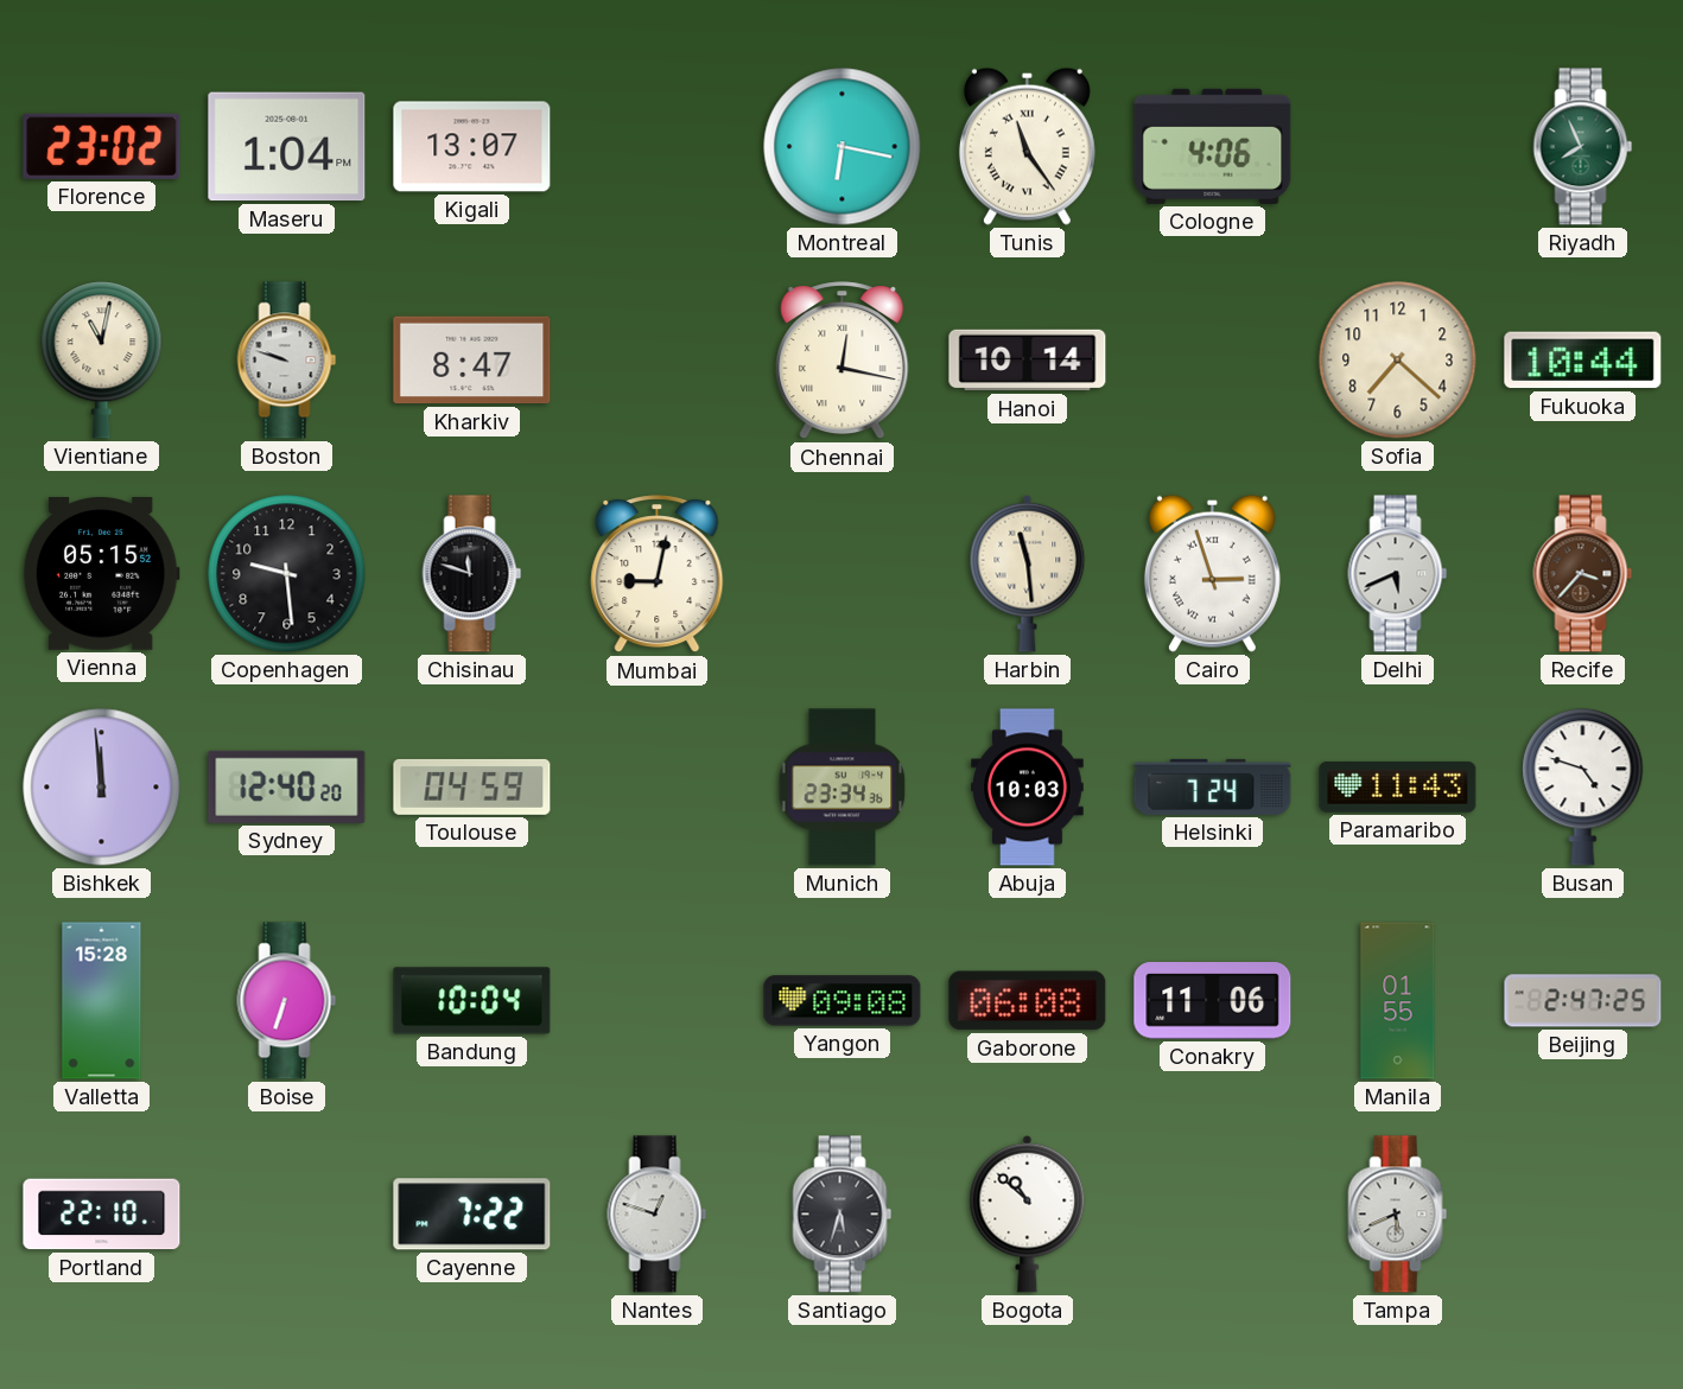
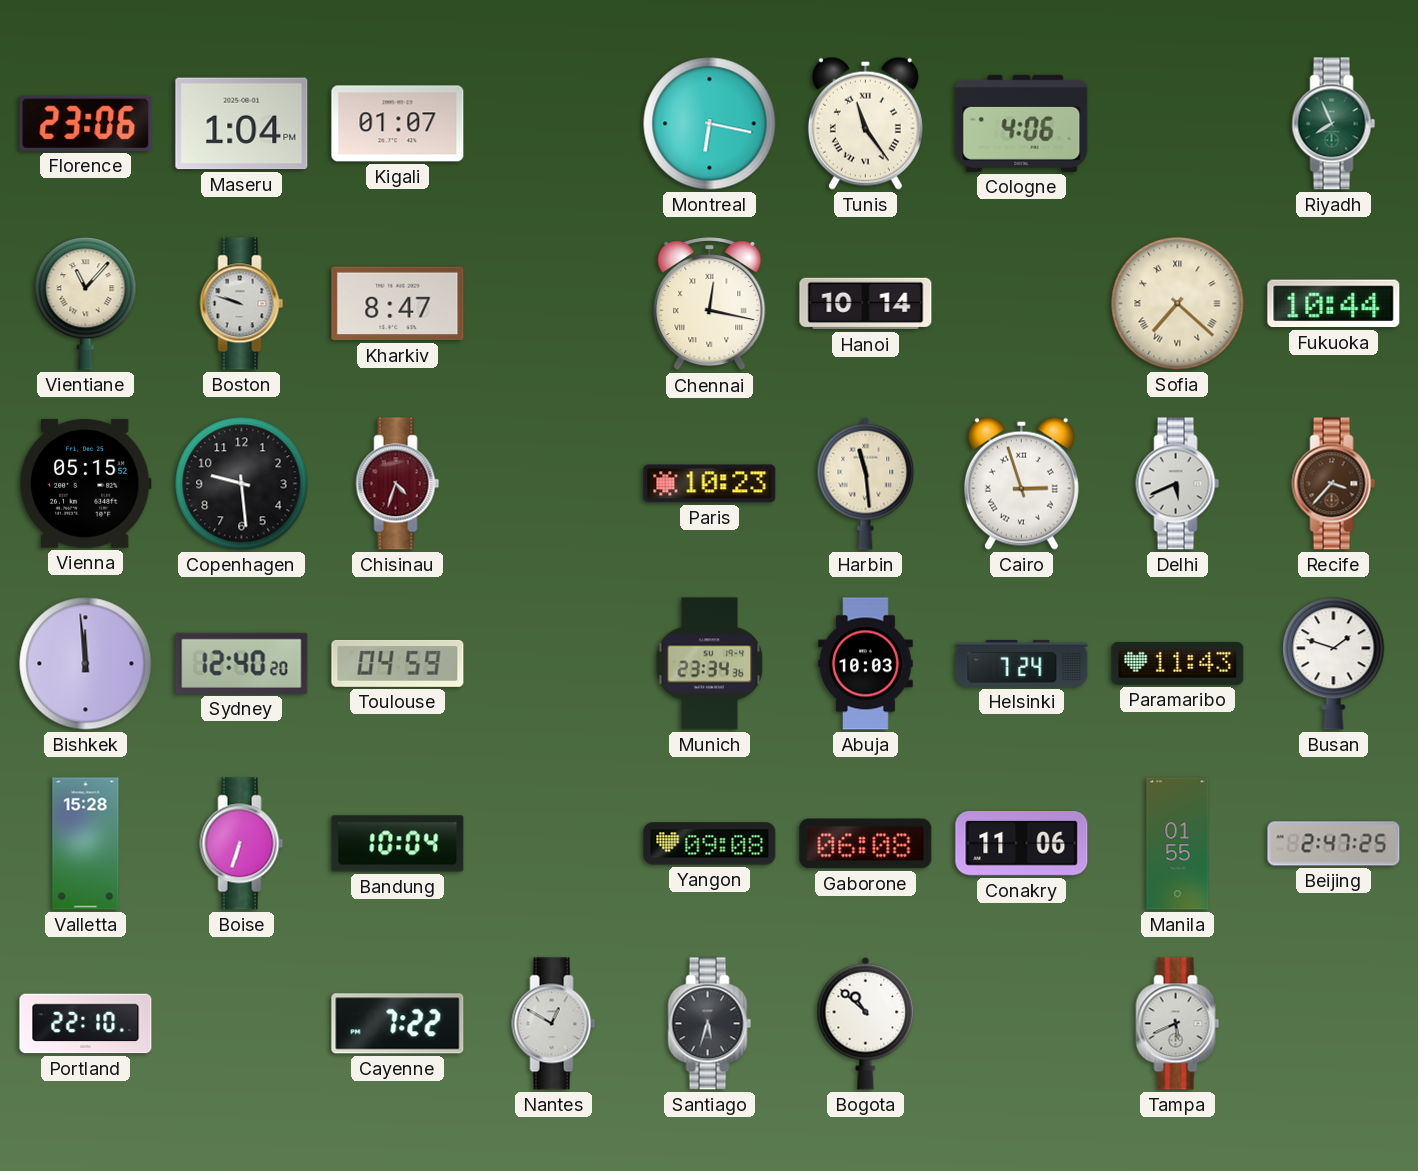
Florence: 23:02 -> 23:06
Kigali: 13:07 -> 01:07
Vientiane: 11:02 -> 11:07
Sofia numerals: Arabic -> Roman
Chisinau: 11:48 -> 4:33
Chisinau dial: black -> burgundy
Mumbai: 9:02 -> none
Paris: none -> 10:23
Busan: 4:48 -> 1:48
Nantes: 12:48 -> 12:50
